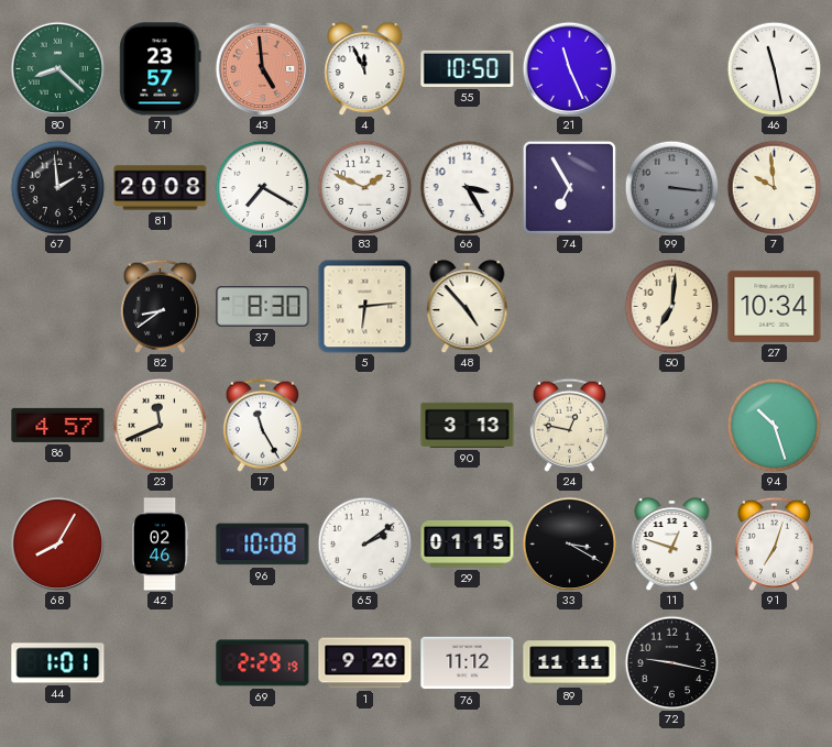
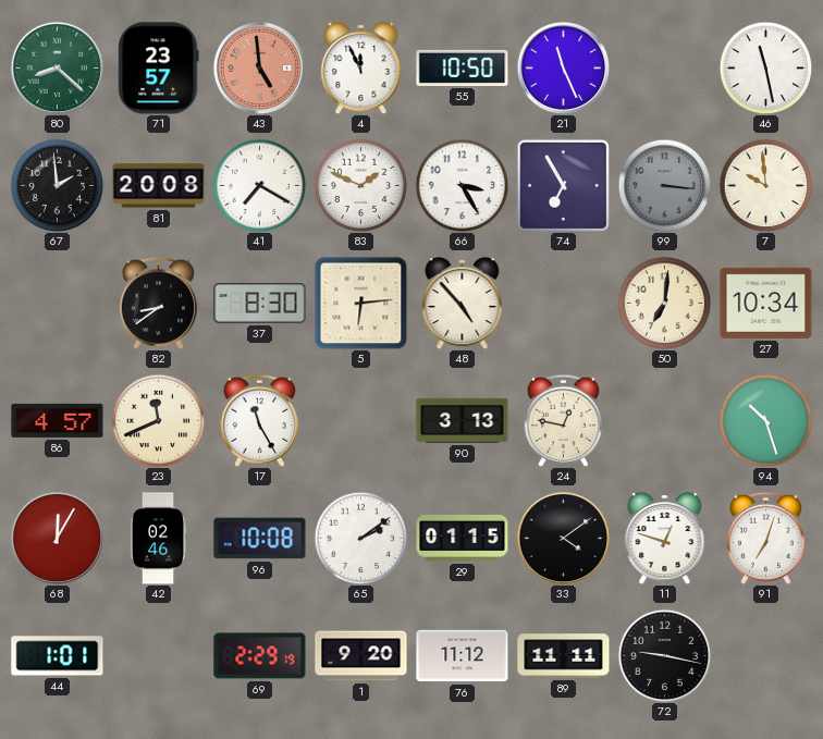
68: 8:05 -> 12:05
33: 3:20 -> 4:09
